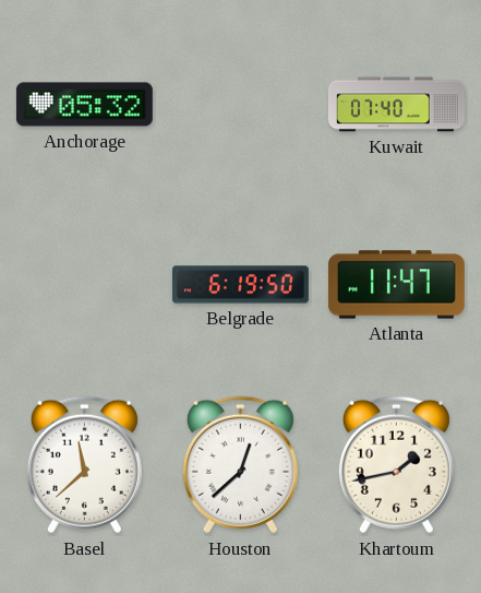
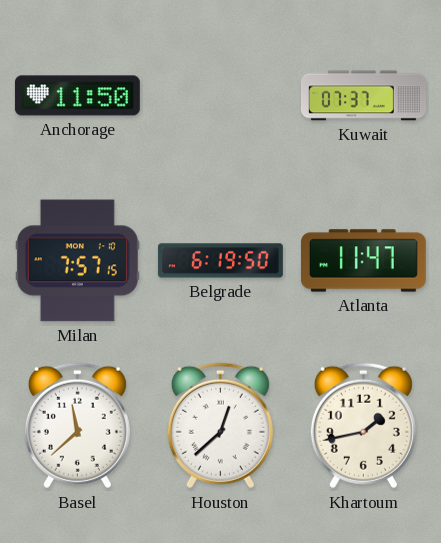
Anchorage: 05:32 -> 11:50
Kuwait: 07:40 -> 07:37
Milan: none -> 7:57
